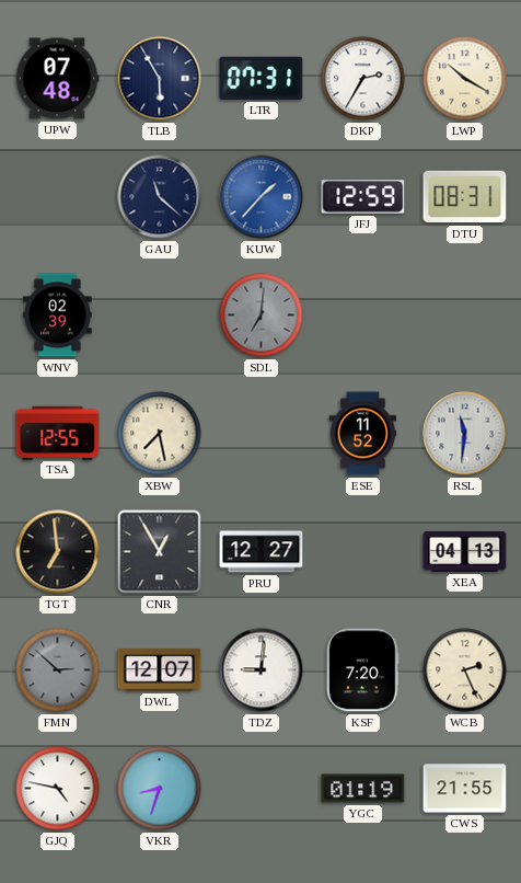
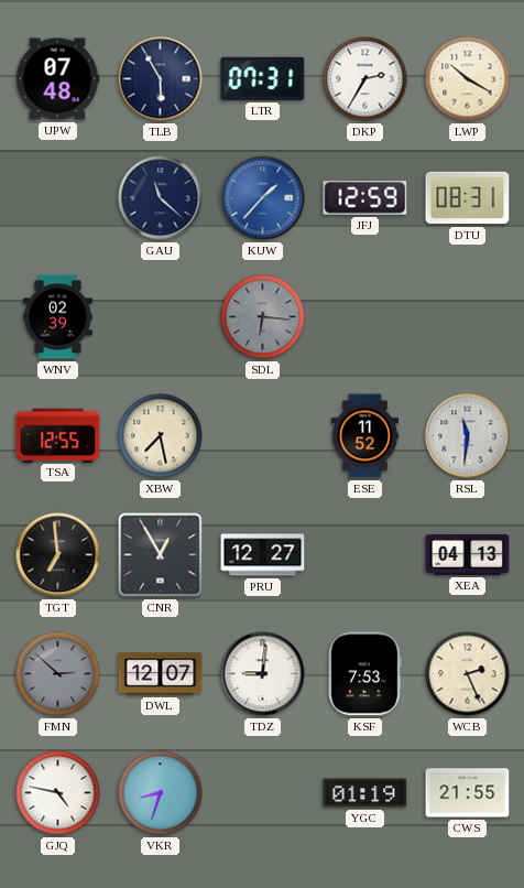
SDL: 7:01 -> 6:16
KSF: 7:20 -> 7:53
